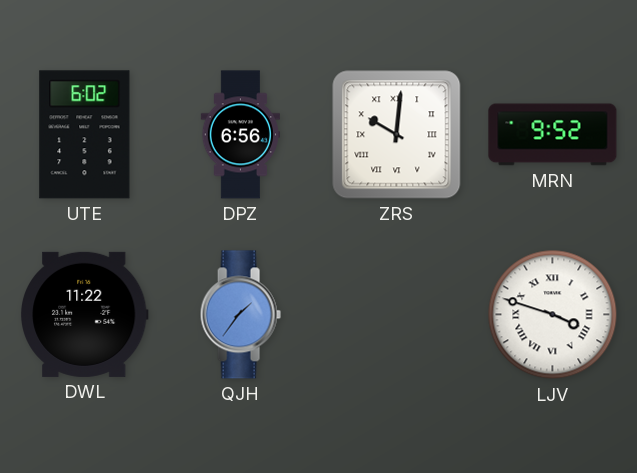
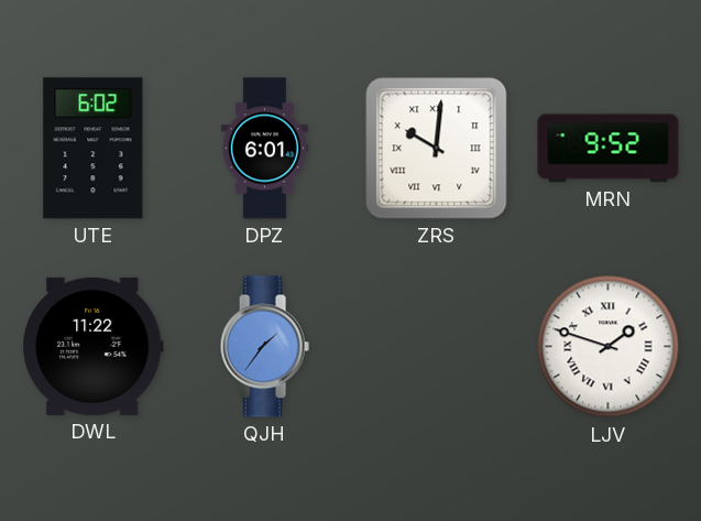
DPZ: 6:56 -> 6:01
LJV: 3:48 -> 1:48
